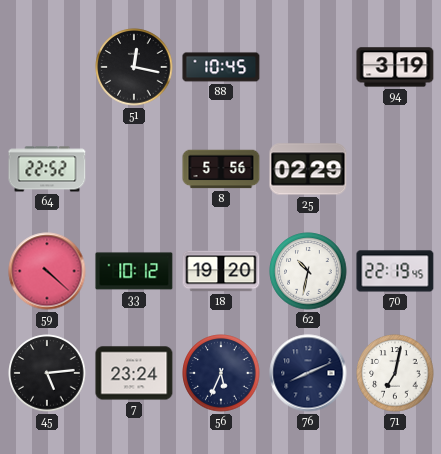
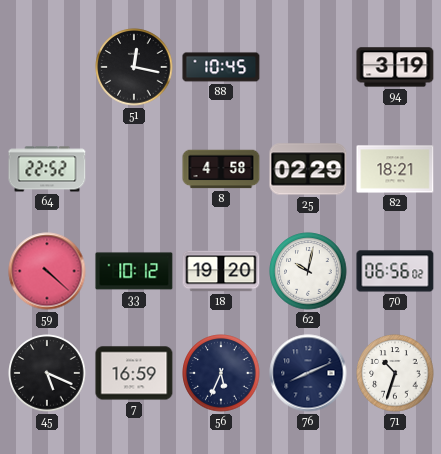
8: 5:56 -> 4:58
82: none -> 18:21
62: 10:32 -> 10:02
70: 22:19 -> 06:56
45: 5:14 -> 5:19
7: 23:24 -> 16:59
71: 7:02 -> 10:33
